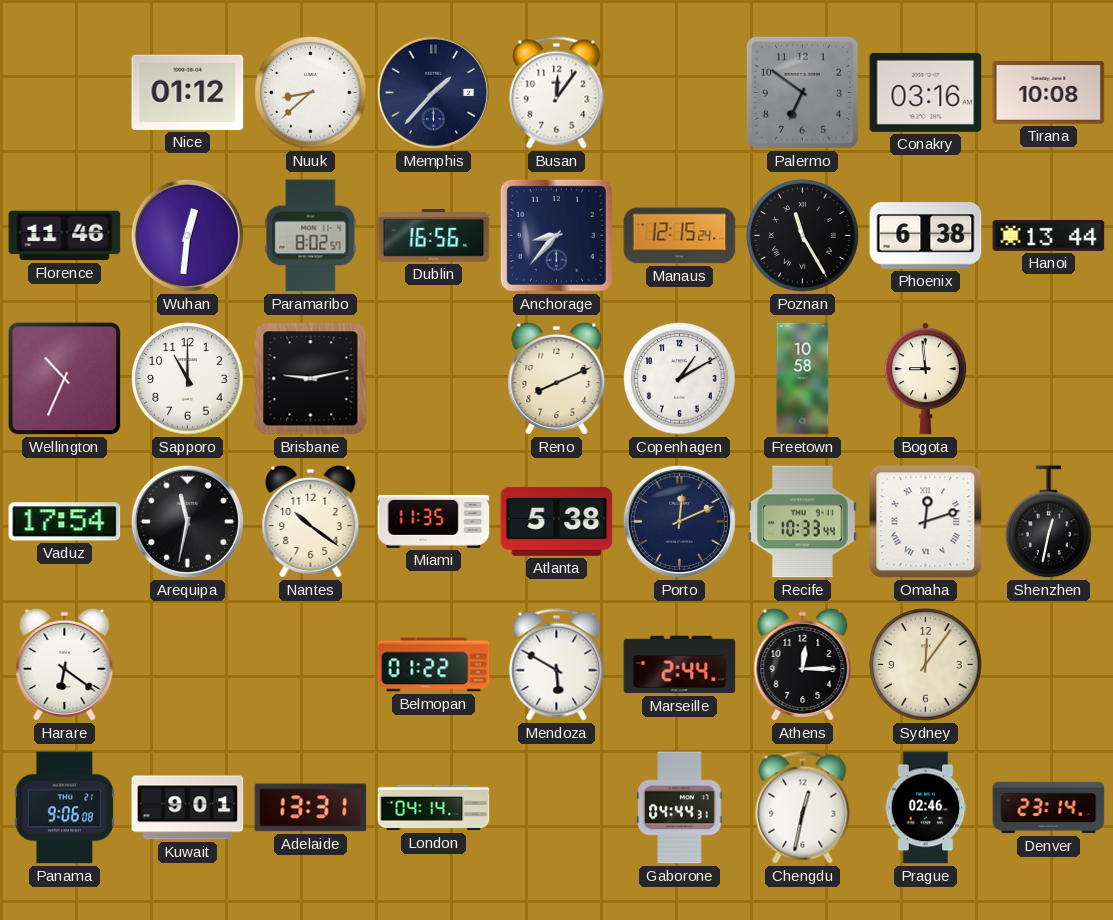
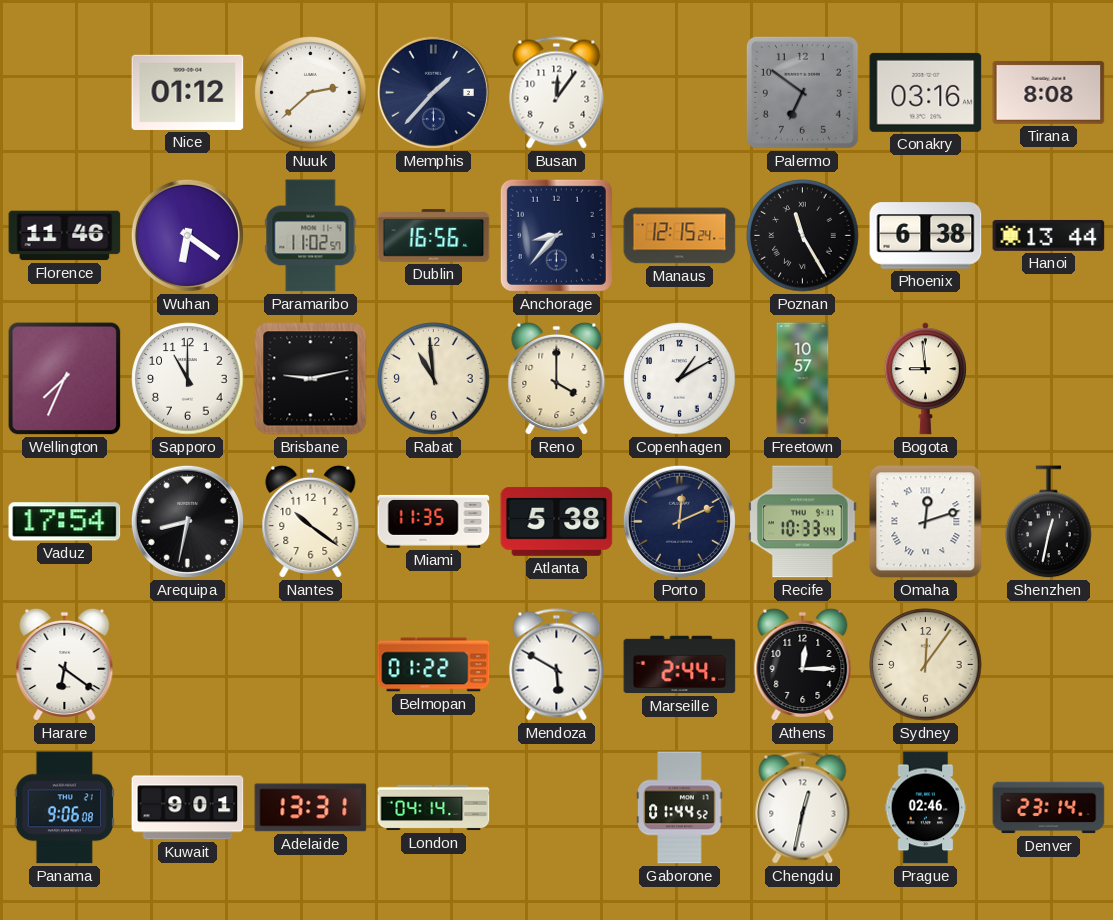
Nuuk: 8:38 -> 2:38
Tirana: 10:08 -> 8:08
Wuhan: 12:31 -> 6:21
Paramaribo: 8:02 -> 11:02
Wellington: 10:34 -> 7:34
Rabat: none -> 10:59
Reno: 8:11 -> 4:00
Freetown: 10:58 -> 10:57
Arequipa: 11:32 -> 8:32
Gaborone: 04:44 -> 01:44
